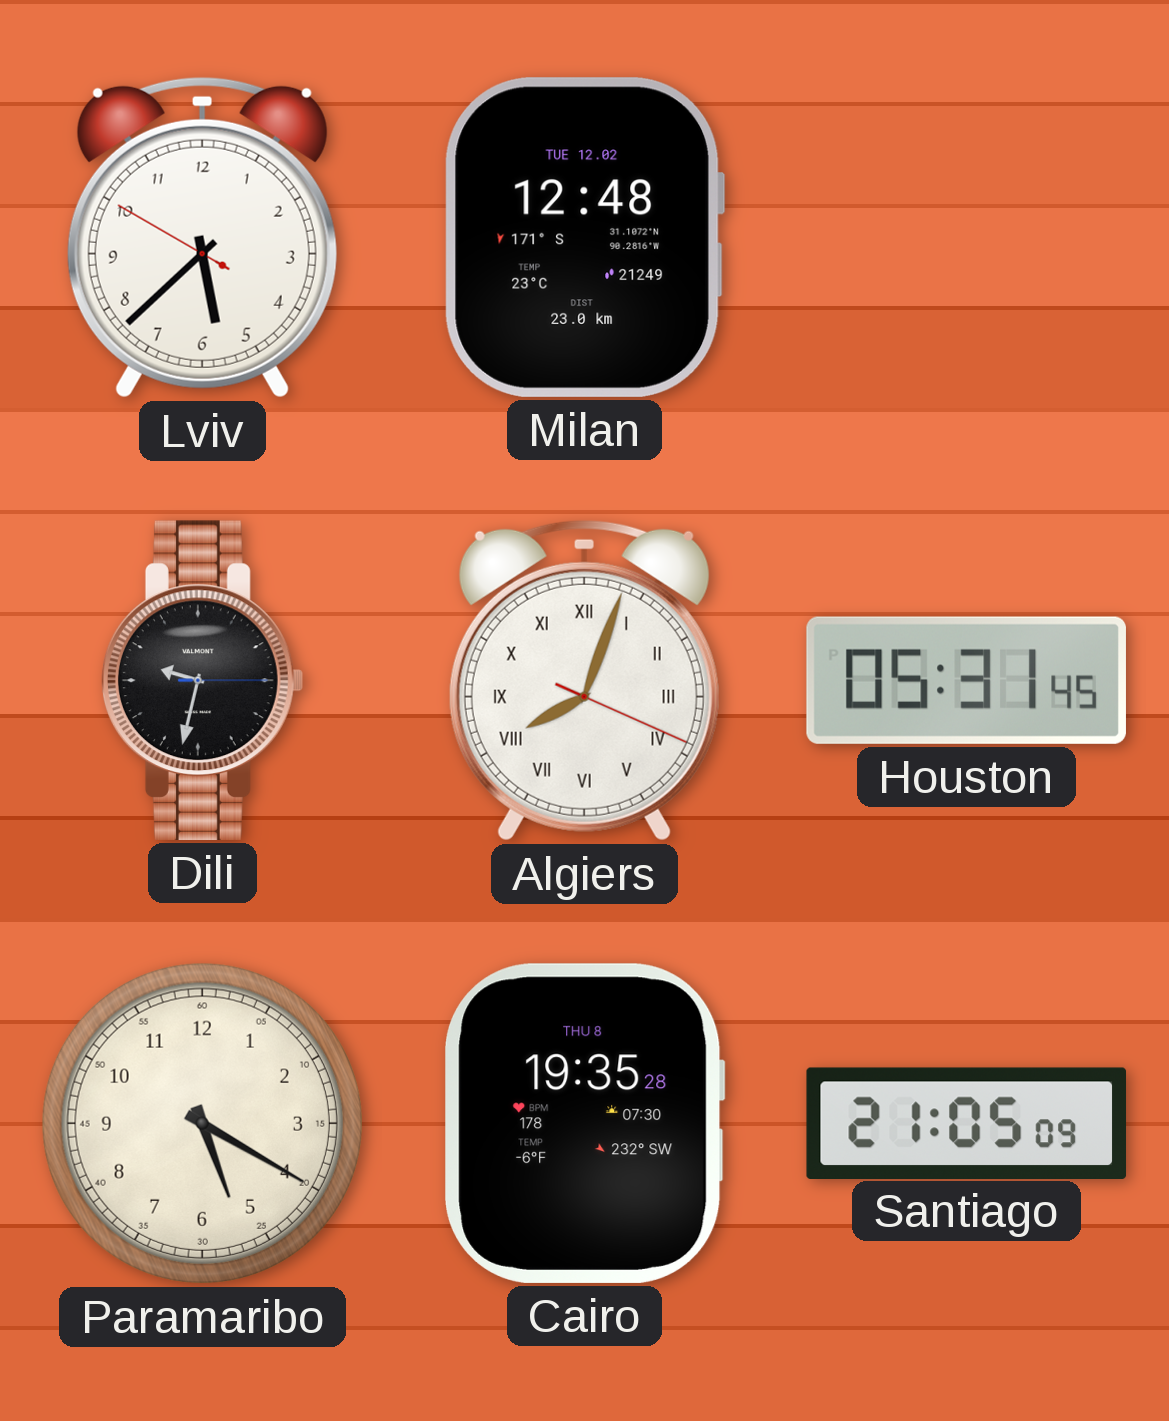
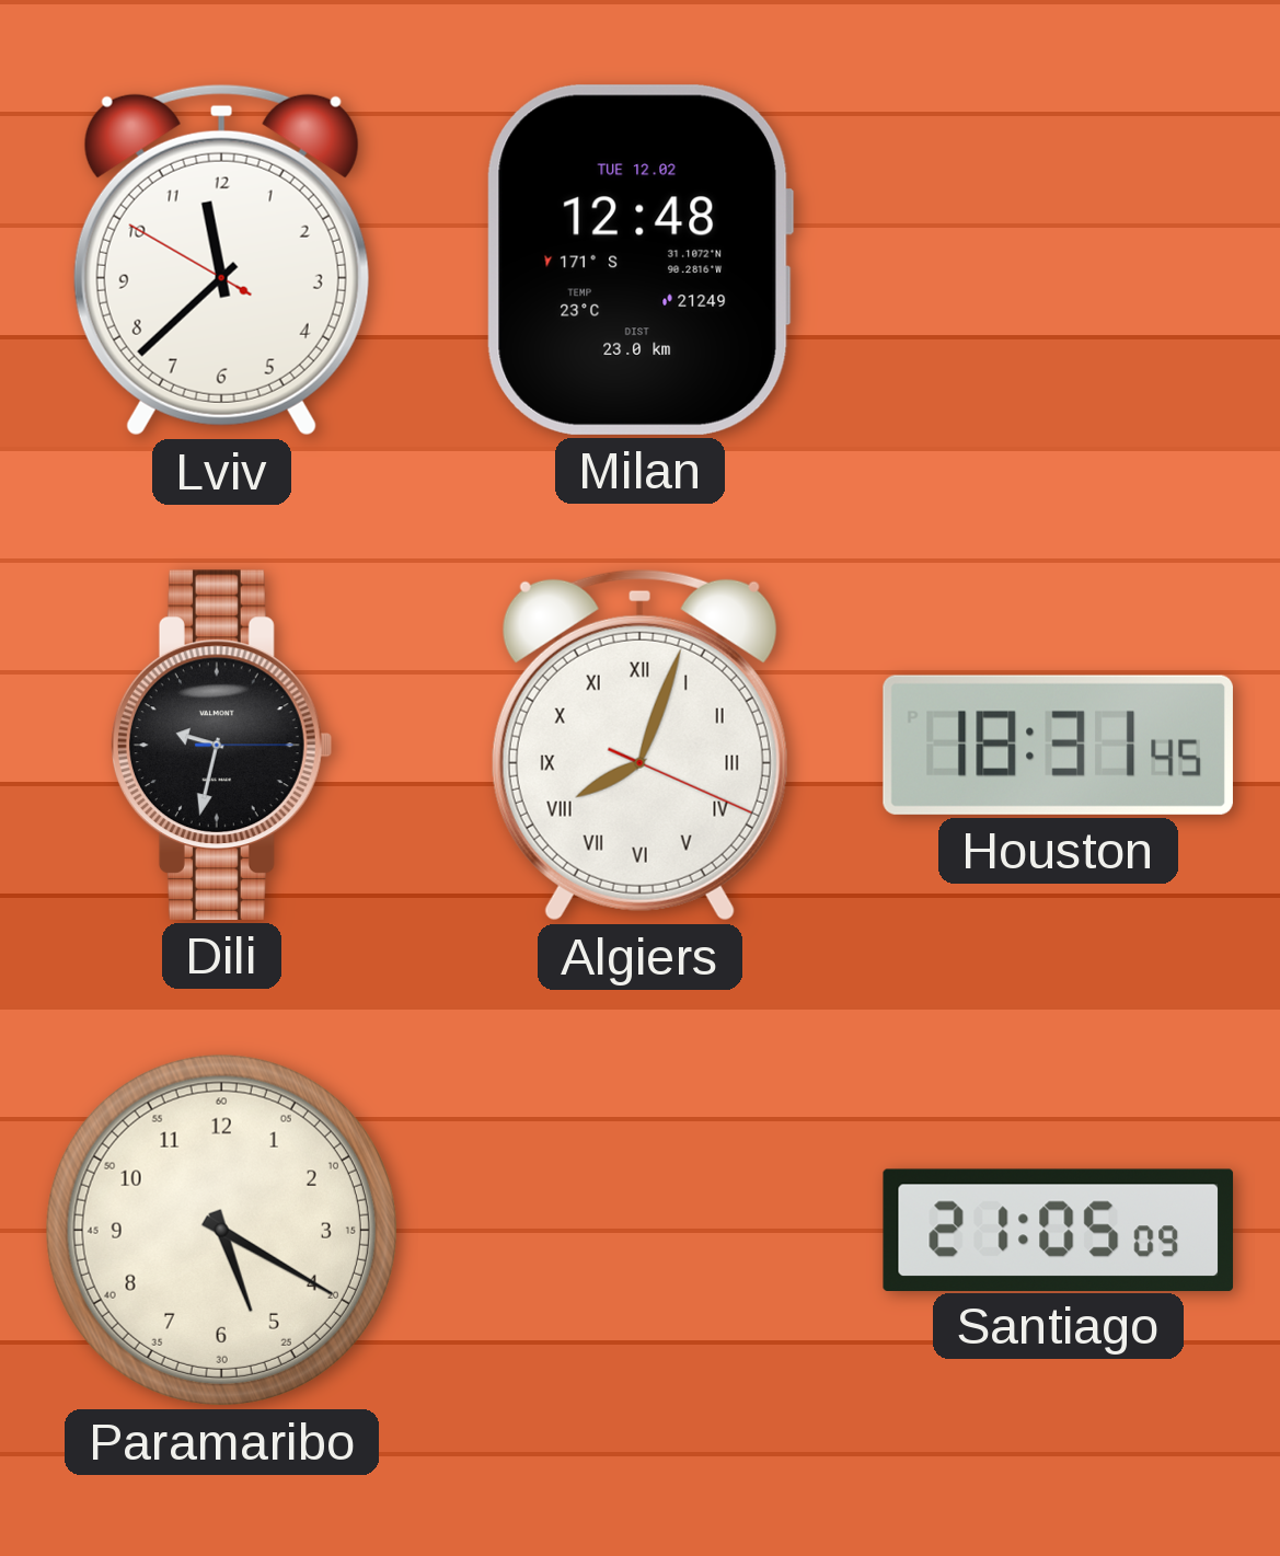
Lviv: 5:37 -> 11:37
Houston: 05:31 -> 18:31
Cairo: 19:35 -> none
